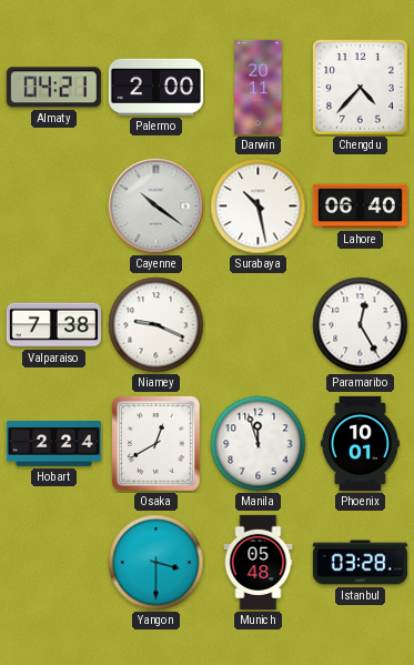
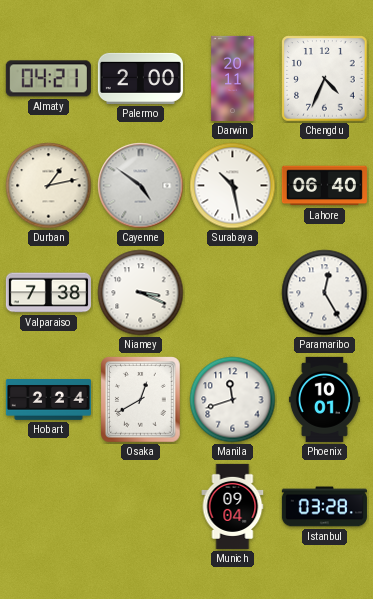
Chengdu: 4:37 -> 4:34
Durban: none -> 1:13
Cayenne: 10:21 -> 4:51
Niamey: 9:19 -> 3:19
Manila: 11:57 -> 11:42
Yangon: 3:30 -> none
Munich: 05:48 -> 09:04
